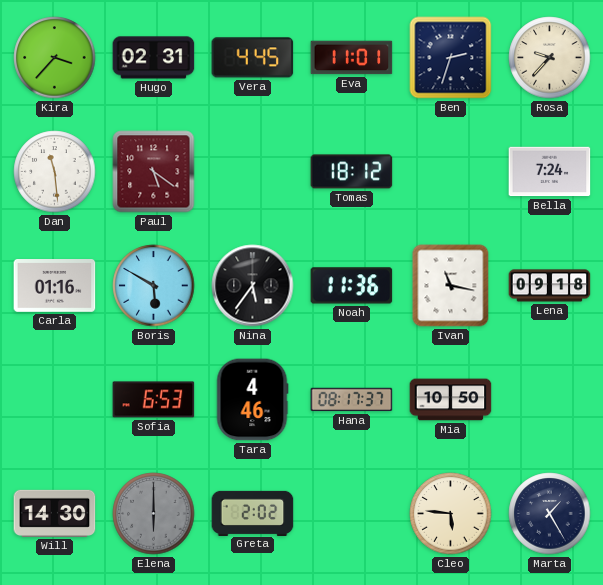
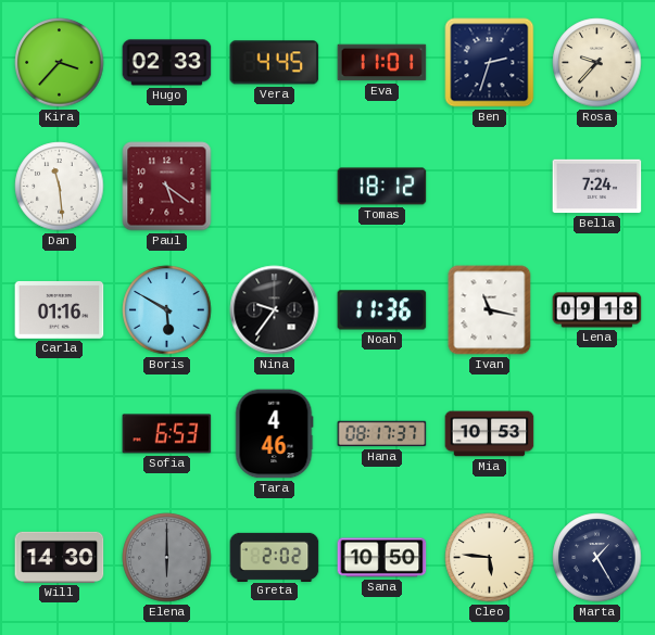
Hugo: 02:31 -> 02:33
Nina: 5:36 -> 9:36
Mia: 10:50 -> 10:53
Sana: none -> 10:50
